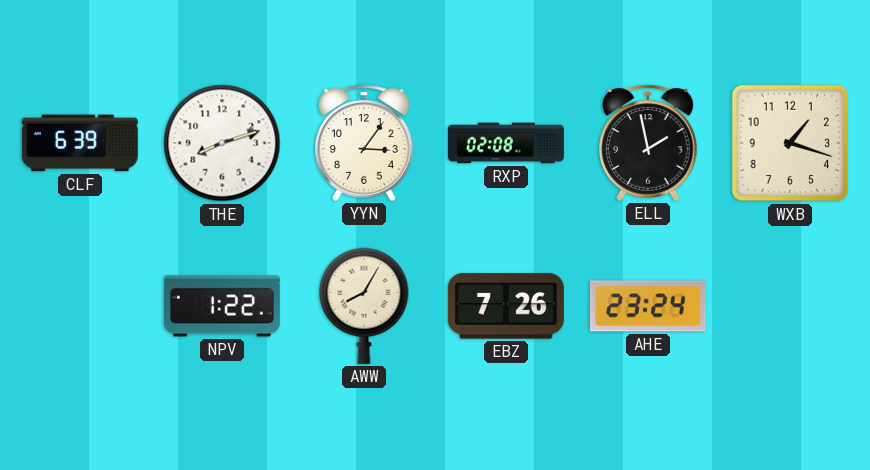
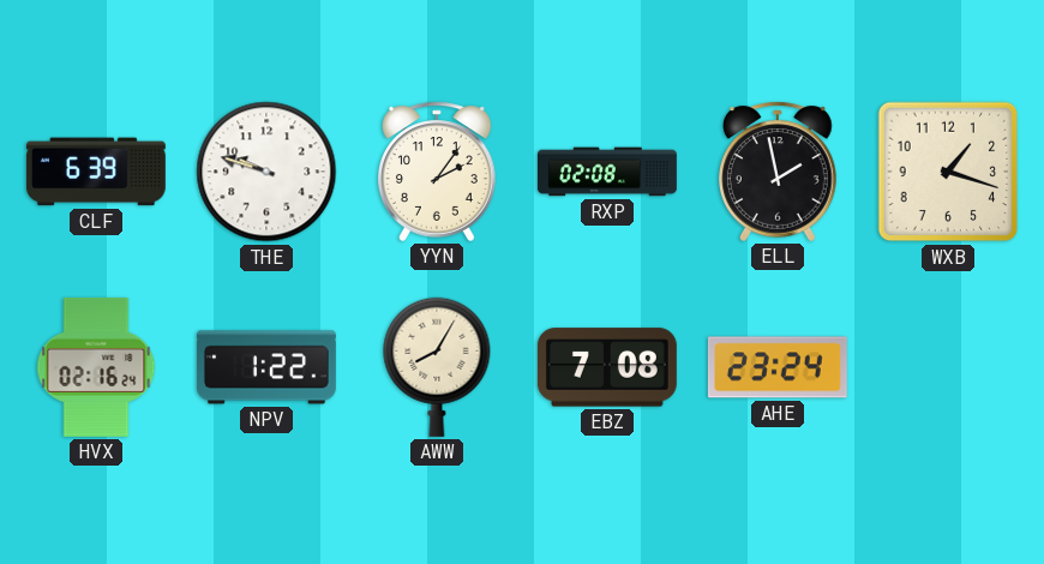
THE: 8:12 -> 9:48
YYN: 3:06 -> 2:06
HVX: none -> 02:16
EBZ: 7:26 -> 7:08
